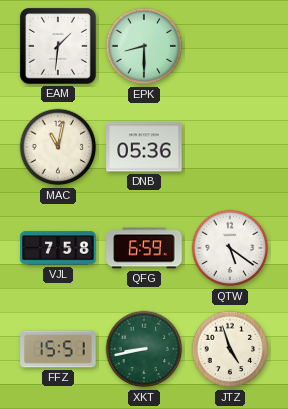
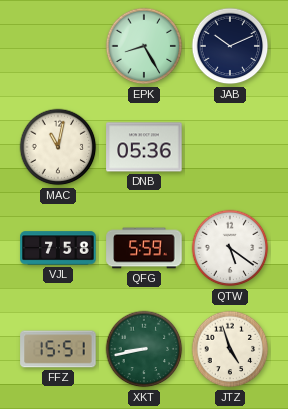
EAM: 1:31 -> none
EPK: 8:30 -> 8:25
JAB: none -> 10:11
QFG: 6:59 -> 5:59
